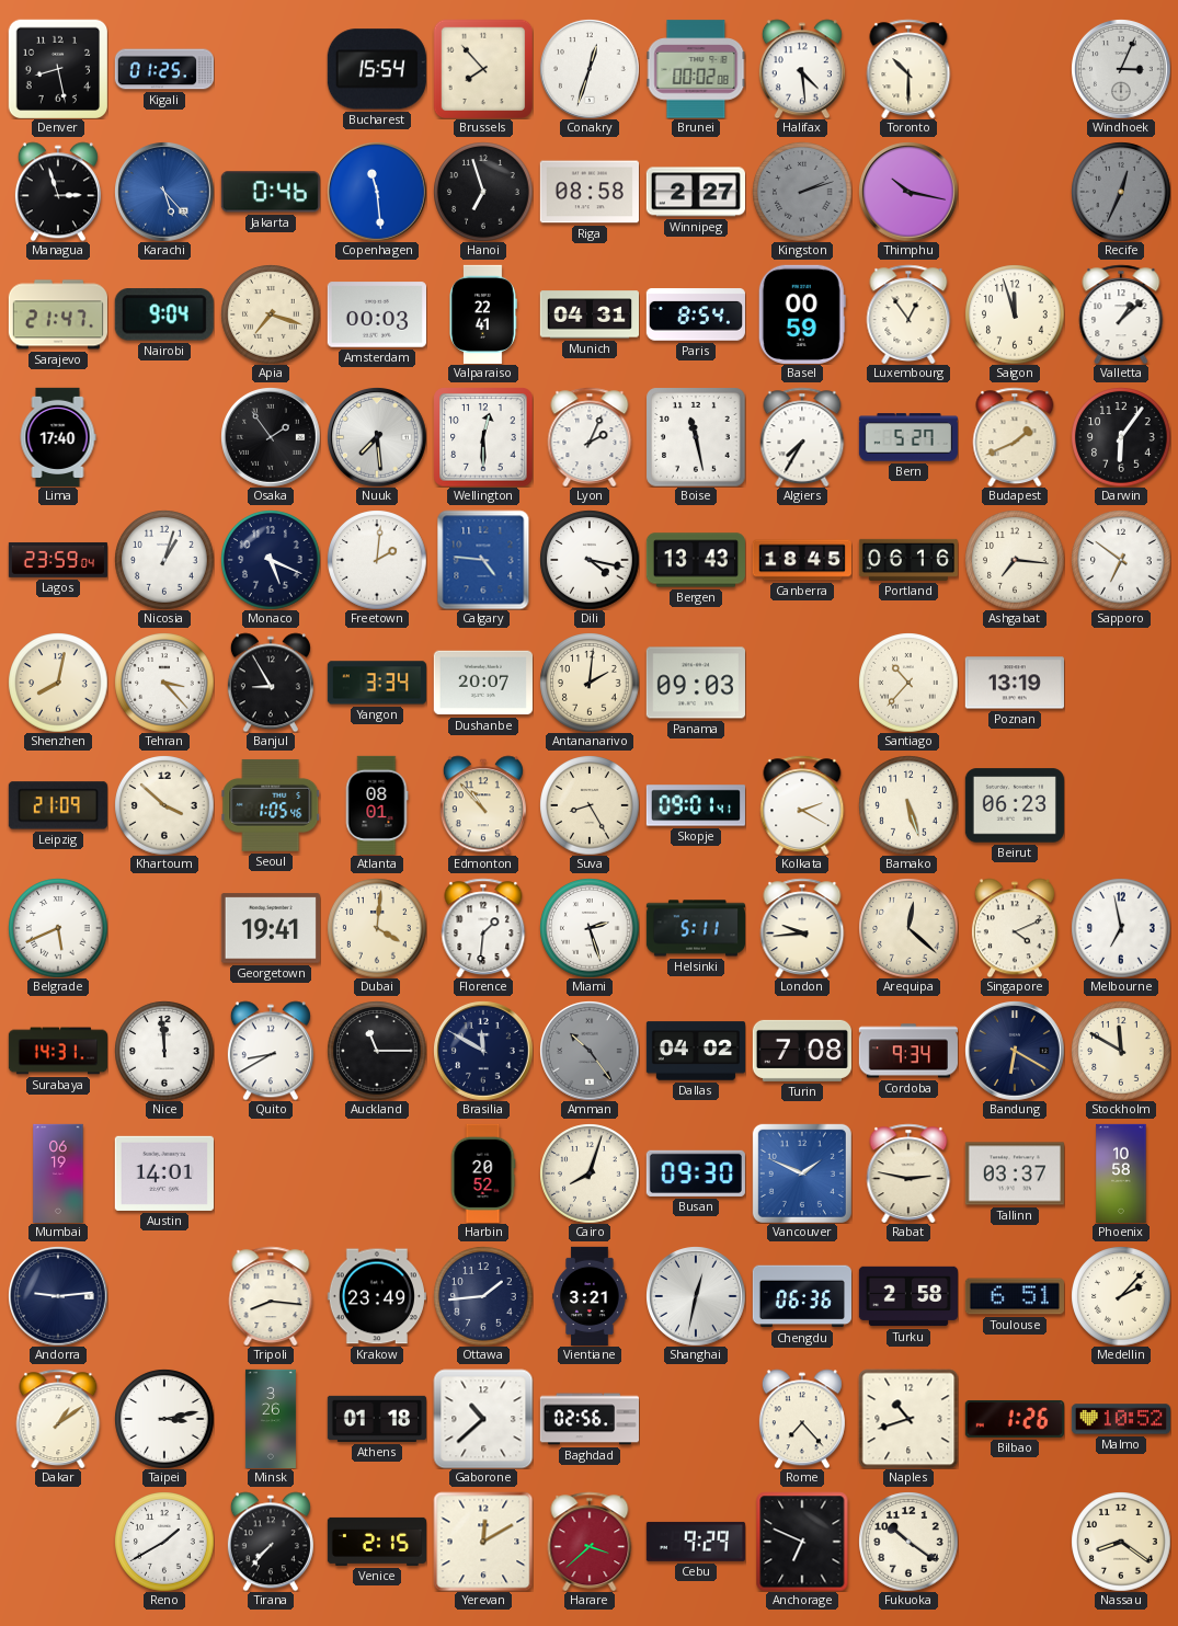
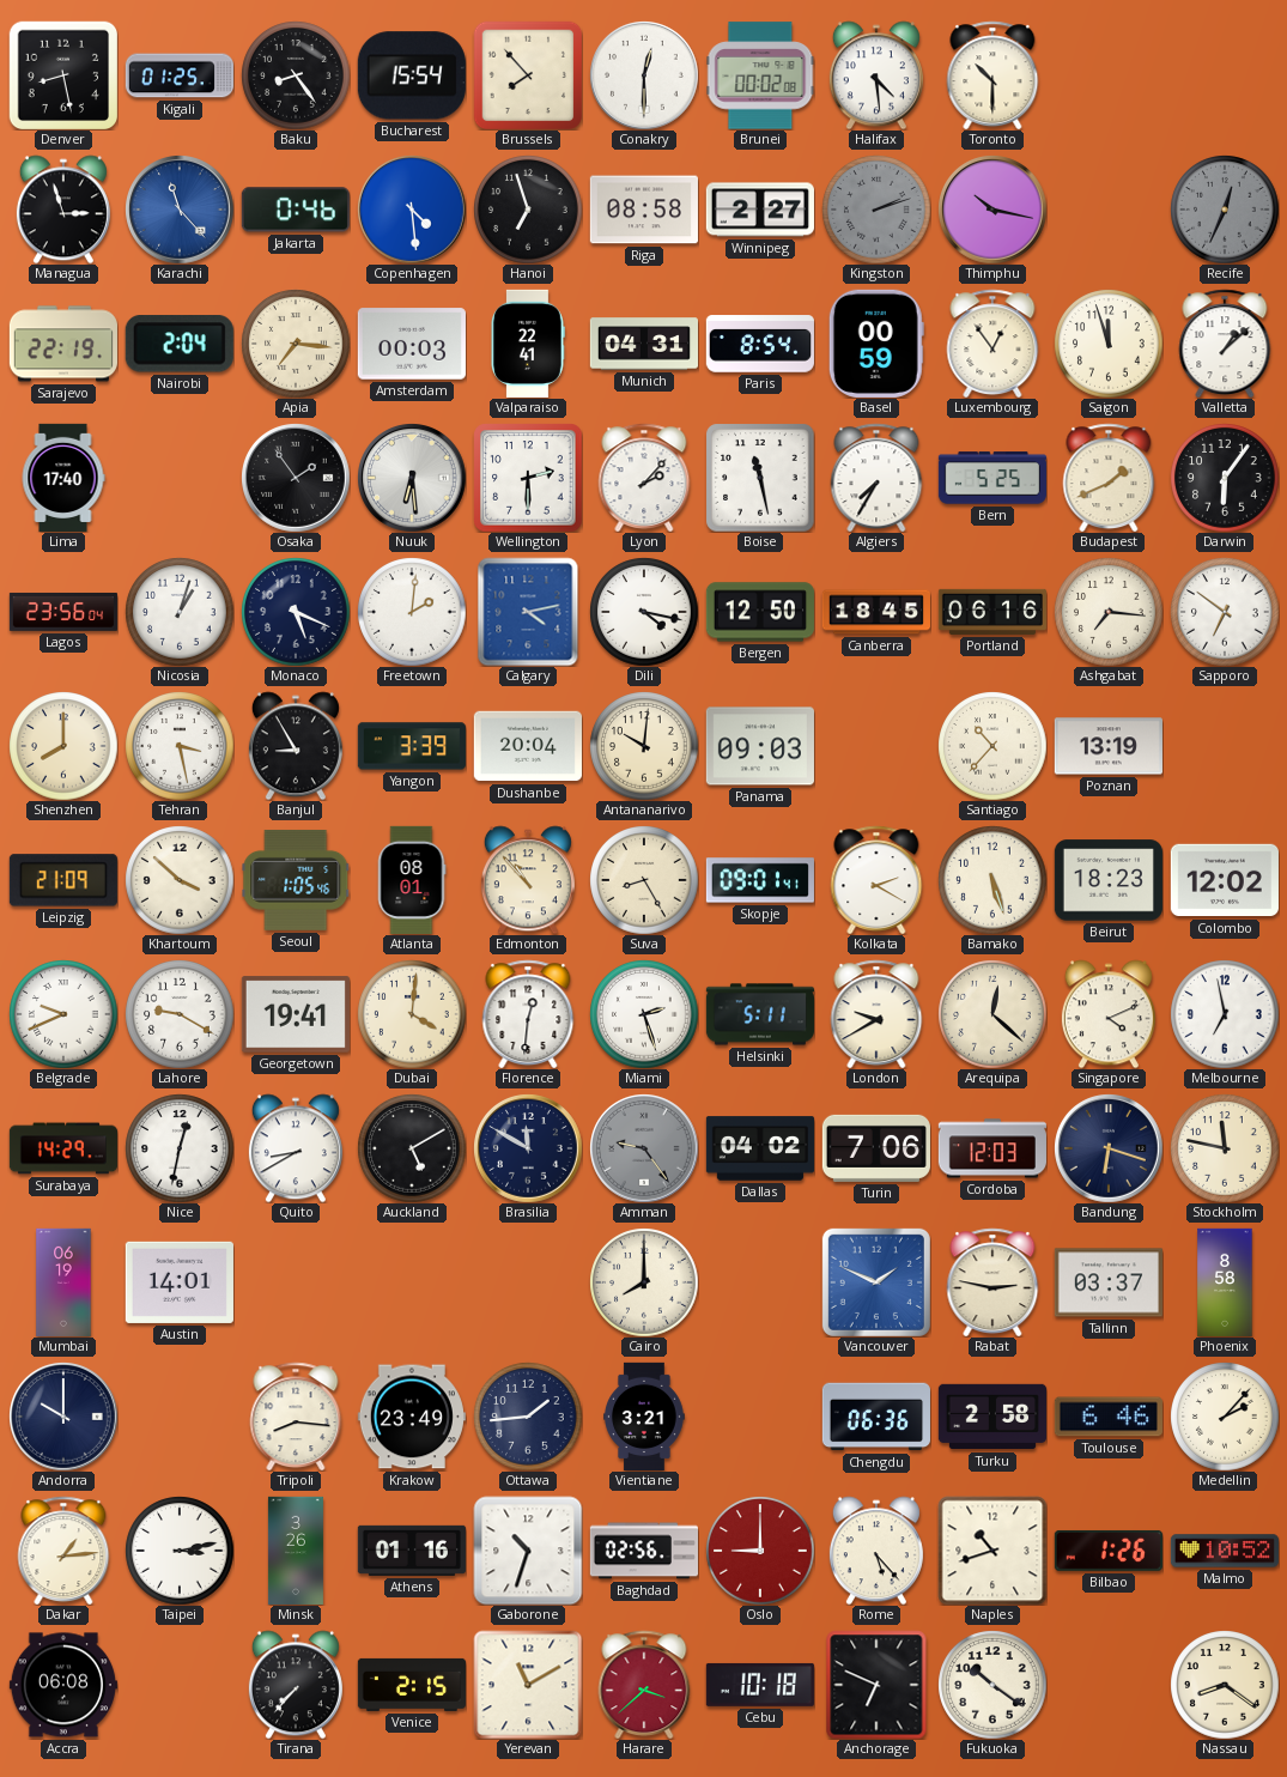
Baku: none -> 8:24
Conakry: 12:33 -> 12:30
Windhoek: 3:04 -> none
Karachi: 5:23 -> 11:23
Copenhagen: 11:29 -> 4:29
Sarajevo: 21:47 -> 22:19
Nairobi: 9:04 -> 2:04
Apia: 7:18 -> 7:16
Nuuk: 7:29 -> 6:29
Wellington: 12:30 -> 2:30
Lyon: 2:04 -> 2:07
Bern: 5:27 -> 5:25
Lagos: 23:59 -> 23:56
Calgary: 4:46 -> 4:13
Bergen: 13:43 -> 12:50
Shenzhen: 8:02 -> 8:00
Tehran: 3:23 -> 3:28
Yangon: 3:34 -> 3:39
Dushanbe: 20:07 -> 20:04
Antananarivo: 2:01 -> 10:01
Beirut: 06:23 -> 18:23
Colombo: none -> 12:02
Belgrade: 5:41 -> 9:41
Lahore: none -> 9:20
Florence: 1:31 -> 12:31
London: 9:44 -> 9:40
Surabaya: 14:31 -> 14:29
Nice: 11:59 -> 12:32
Auckland: 11:15 -> 5:10
Amman: 10:24 -> 9:24
Turin: 7:08 -> 7:06
Cordoba: 9:34 -> 12:03
Bandung: 6:20 -> 6:18
Stockholm: 11:50 -> 11:47
Harbin: 20:52 -> none
Cairo: 8:03 -> 8:00
Busan: 09:30 -> none
Phoenix: 10:58 -> 8:58
Andorra: 9:14 -> 10:00
Shanghai: 12:32 -> none
Toulouse: 6:51 -> 6:46
Dakar: 1:09 -> 1:14
Athens: 01:18 -> 01:16
Gaborone: 10:38 -> 10:33
Oslo: none -> 9:00
Rome: 7:23 -> 5:23
Accra: none -> 06:08
Reno: 1:40 -> none
Yerevan: 12:10 -> 11:10
Cebu: 9:29 -> 10:18
